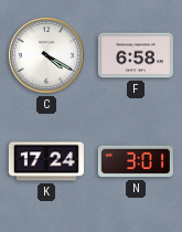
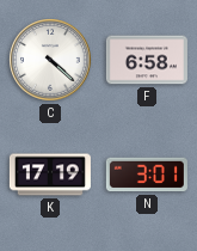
C: 4:20 -> 4:22
K: 17:24 -> 17:19
